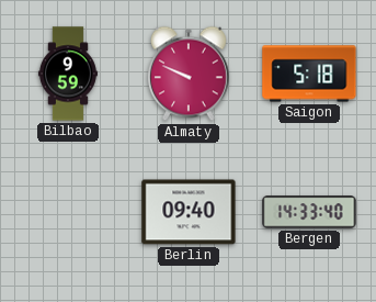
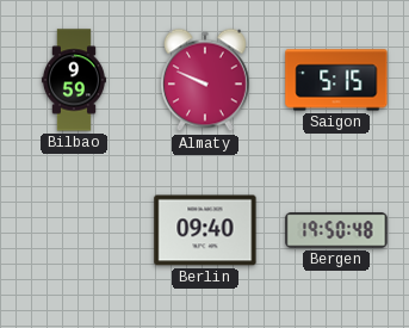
Saigon: 5:18 -> 5:15
Bergen: 14:33 -> 19:50
